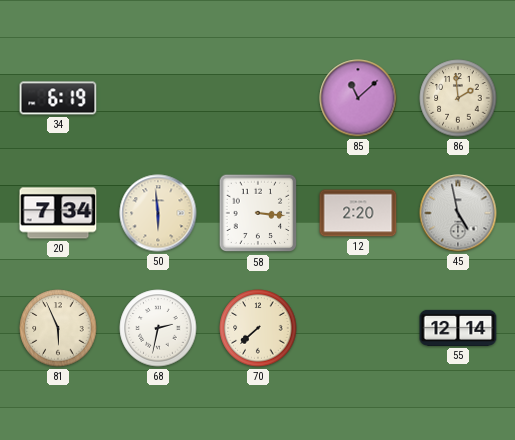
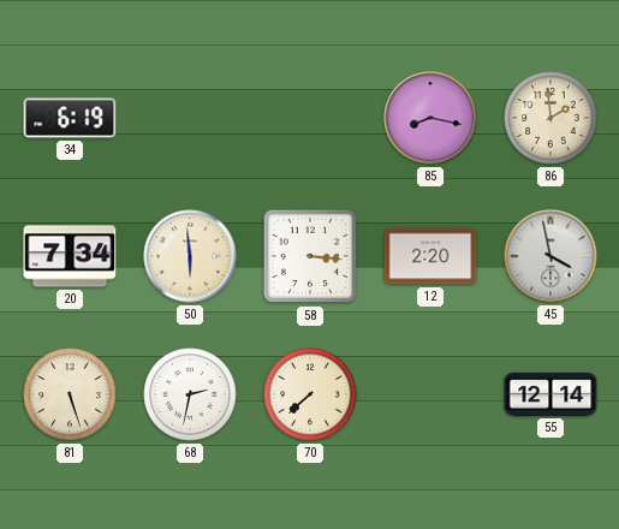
85: 11:08 -> 8:17
45: 4:58 -> 3:58
81: 5:56 -> 5:27
